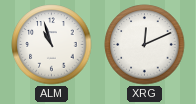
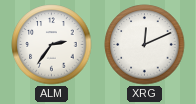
ALM: 10:57 -> 2:36
